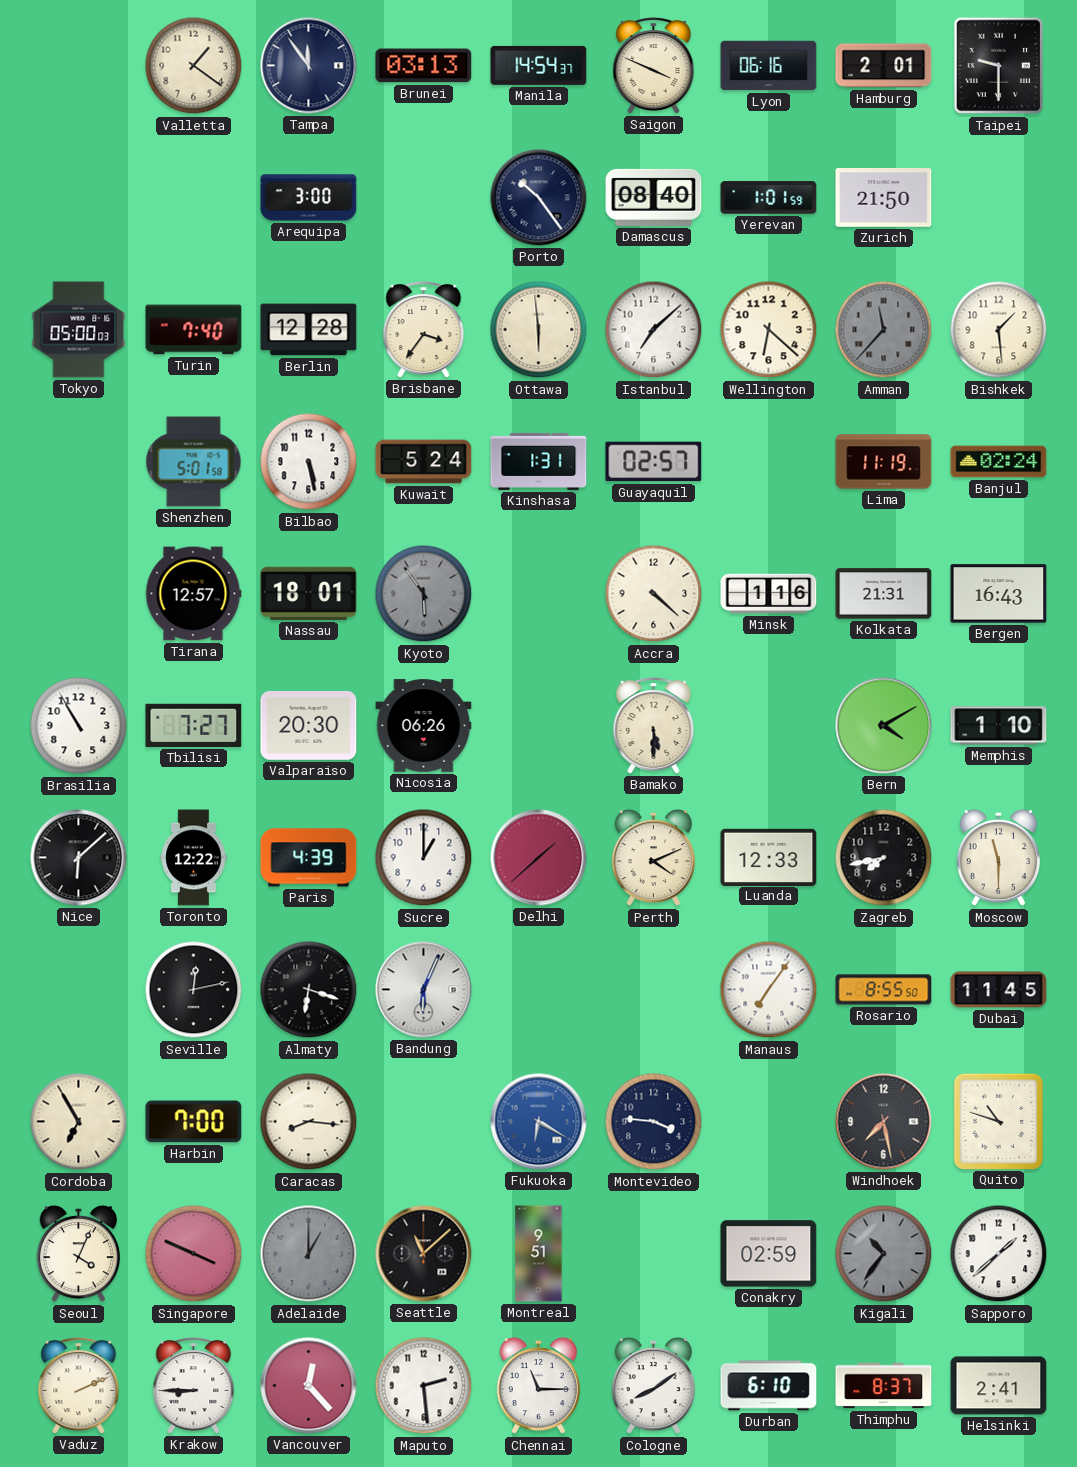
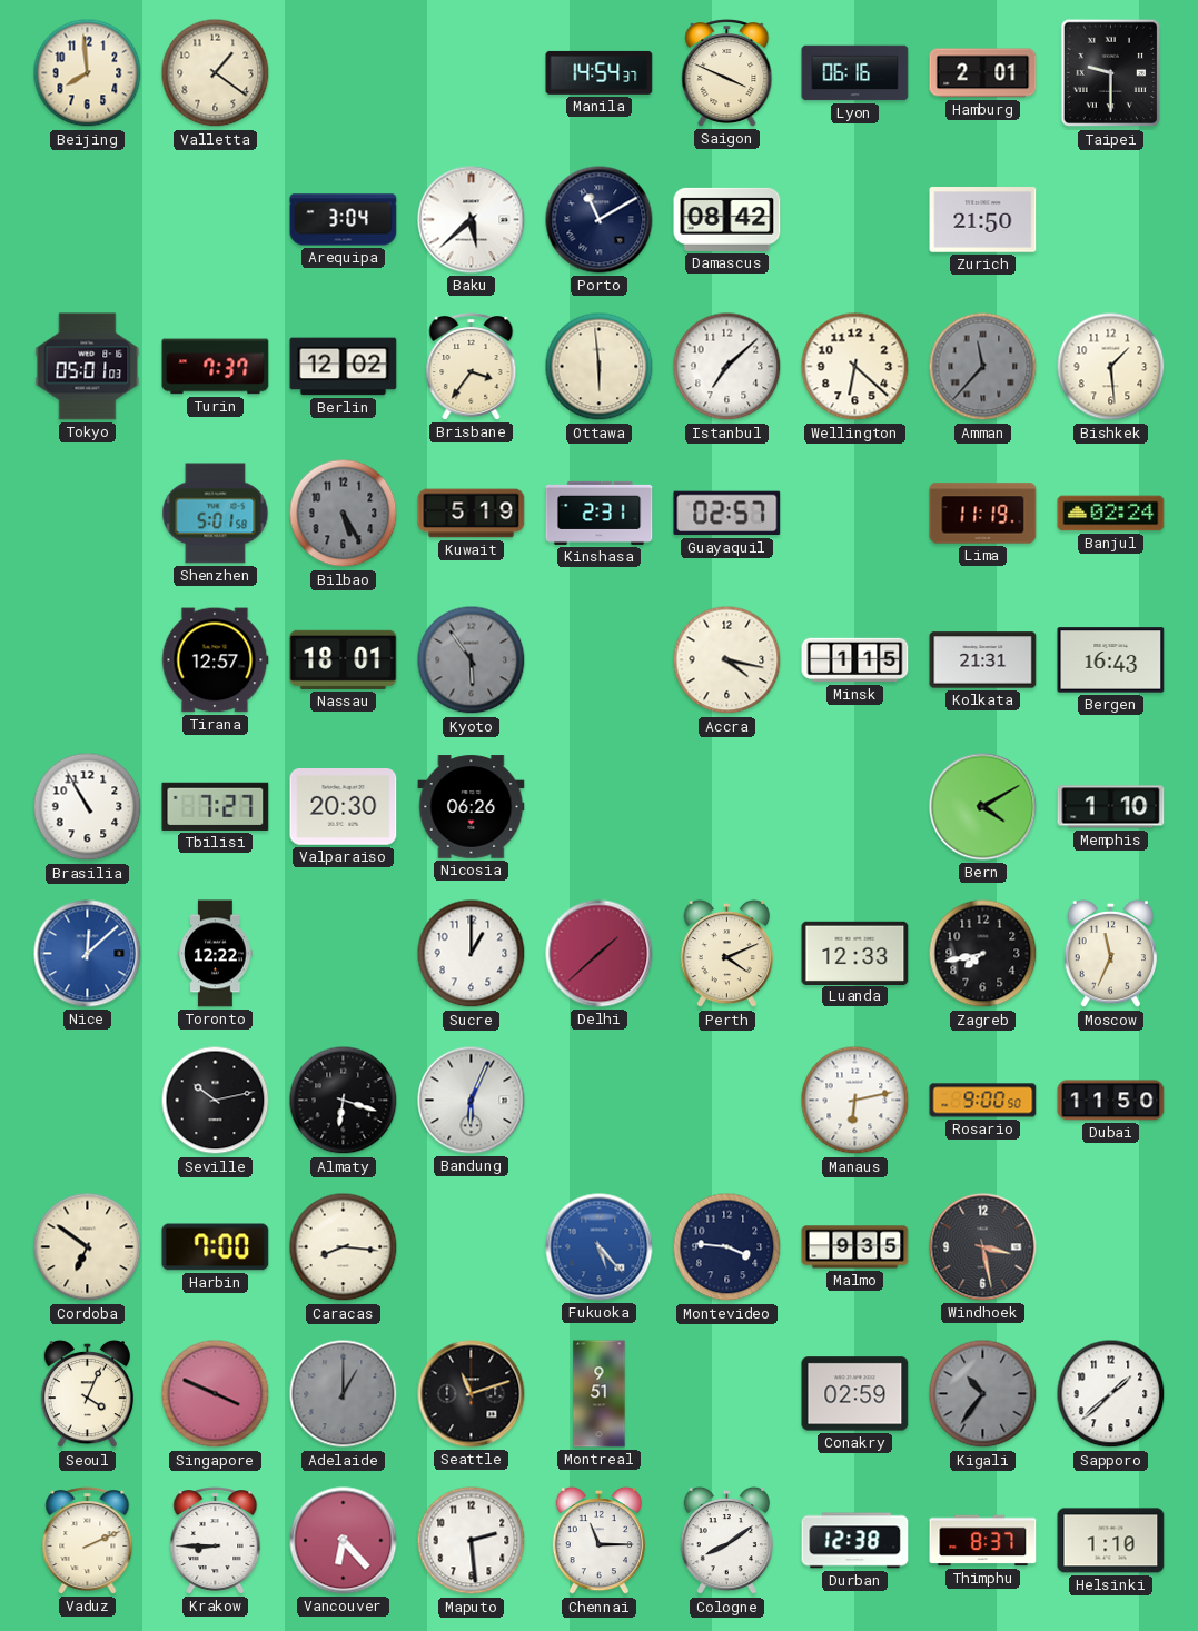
Beijing: none -> 7:59
Tampa: 11:54 -> none
Brunei: 03:13 -> none
Arequipa: 3:00 -> 3:04
Baku: none -> 5:38
Porto: 10:24 -> 11:10
Damascus: 08:40 -> 08:42
Yerevan: 1:01 -> none
Tokyo: 05:00 -> 05:01
Turin: 7:40 -> 7:37
Berlin: 12:28 -> 12:02
Bilbao: 5:28 -> 5:25
Bilbao dial: white -> grey
Kuwait: 5:24 -> 5:19
Kinshasa: 1:31 -> 2:31
Accra: 4:22 -> 4:17
Minsk: 1:16 -> 1:15
Bamako: 5:30 -> none
Nice: 6:08 -> 12:08
Nice dial: black -> blue
Paris: 4:39 -> none
Moscow: 11:30 -> 11:34
Seville: 12:13 -> 10:13
Manaus: 7:06 -> 6:13
Rosario: 8:55 -> 9:00
Dubai: 11:45 -> 11:50
Cordoba: 6:55 -> 6:51
Fukuoka: 6:20 -> 5:23
Malmo: none -> 9:35
Windhoek: 7:28 -> 3:28
Quito: 10:48 -> none
Seattle: 11:08 -> 11:12
Vancouver: 12:23 -> 6:23
Durban: 6:10 -> 12:38
Helsinki: 2:41 -> 1:10
